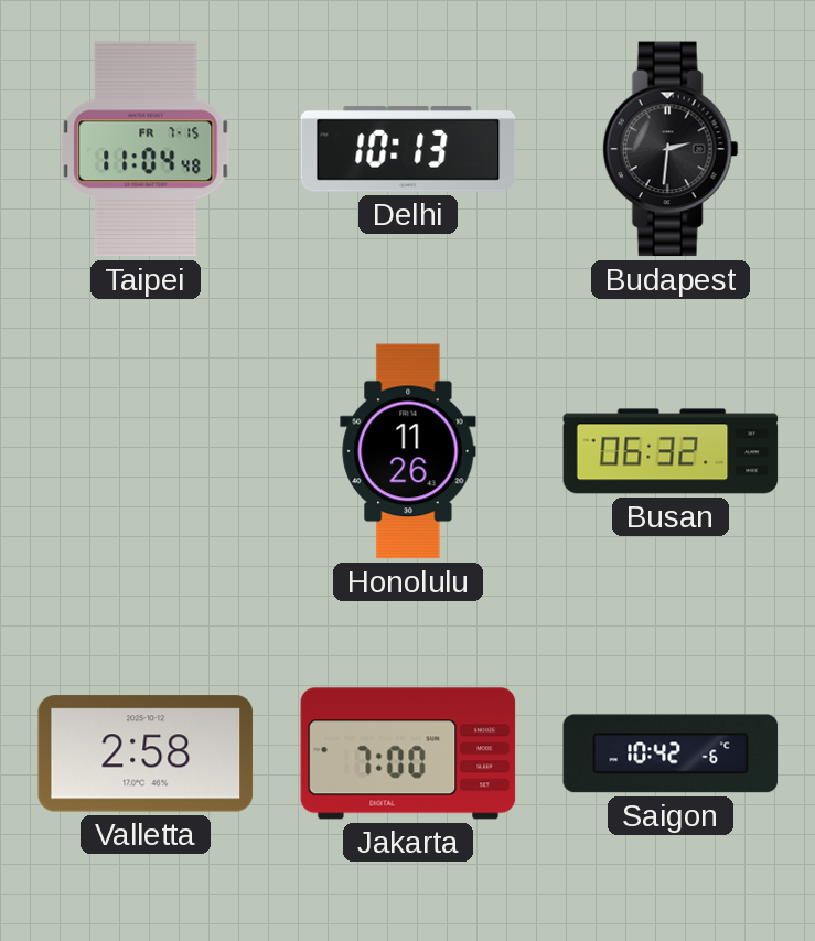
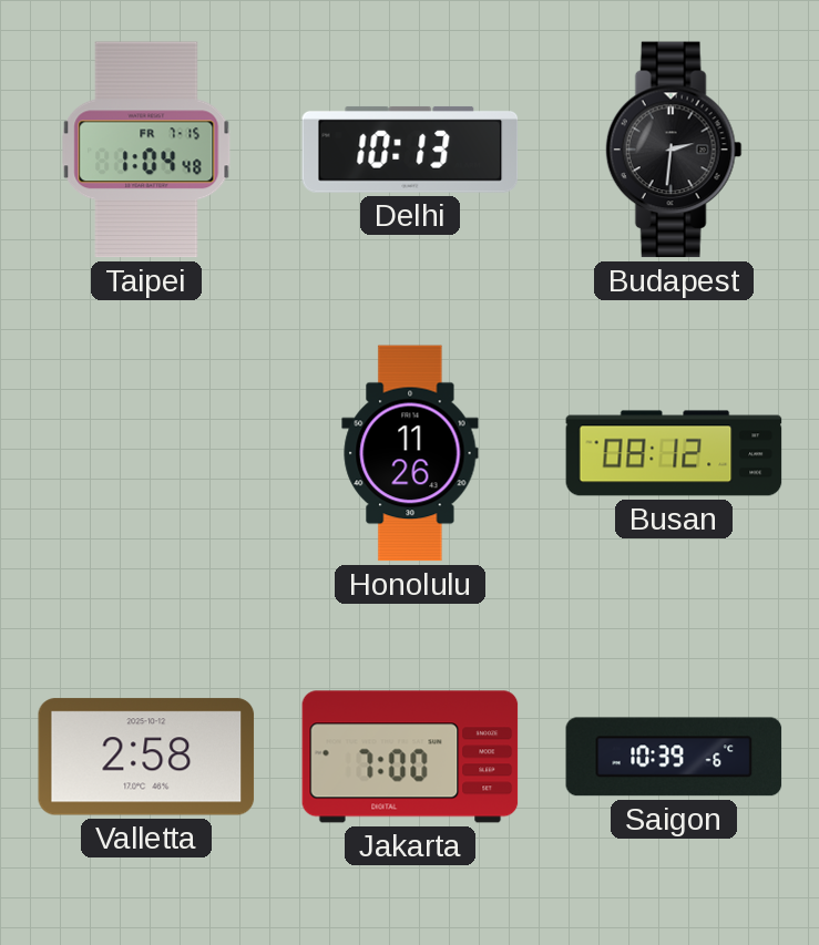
Taipei: 11:04 -> 1:04
Busan: 06:32 -> 08:12
Saigon: 10:42 -> 10:39
